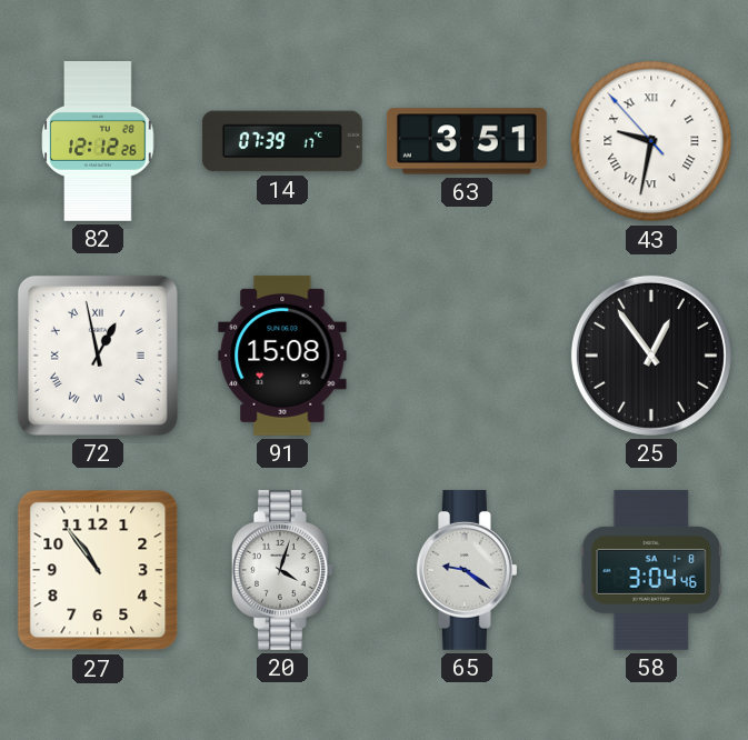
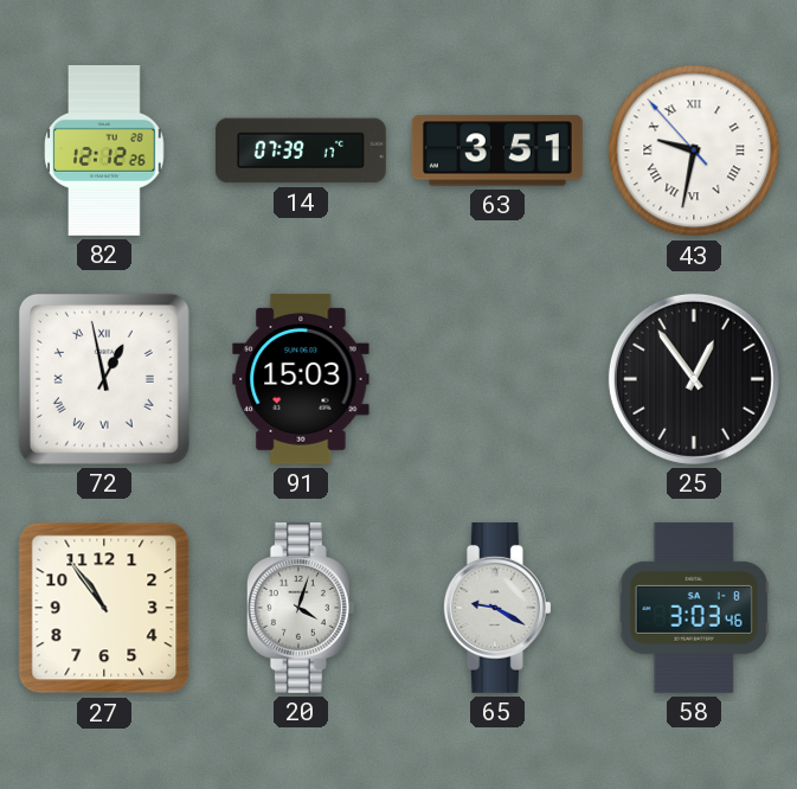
91: 15:08 -> 15:03
65: 9:21 -> 9:20
58: 3:04 -> 3:03
